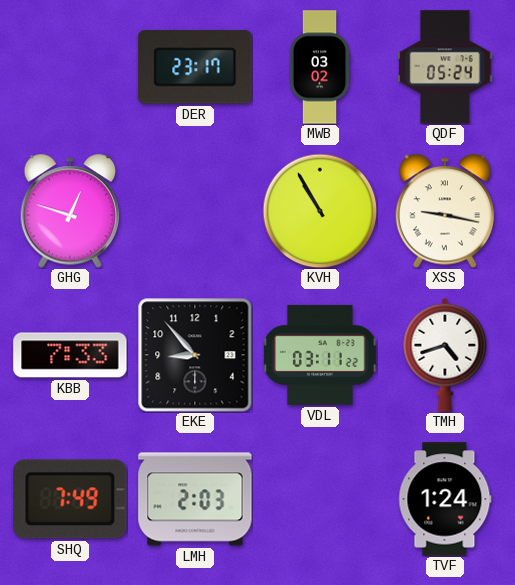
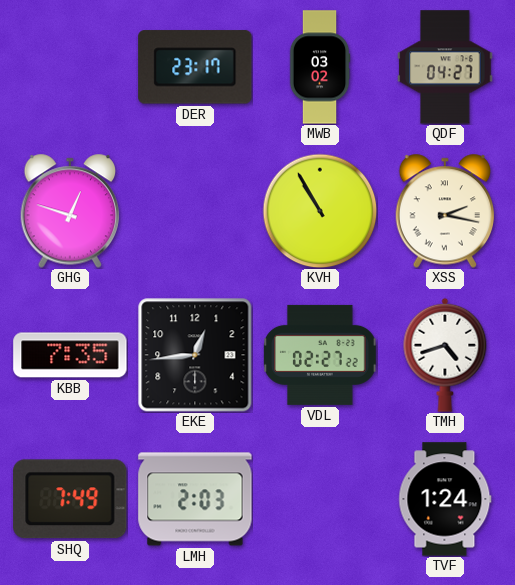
QDF: 05:24 -> 04:27
XSS: 9:17 -> 2:17
KBB: 7:33 -> 7:35
EKE: 8:53 -> 12:44
VDL: 03:11 -> 02:27
